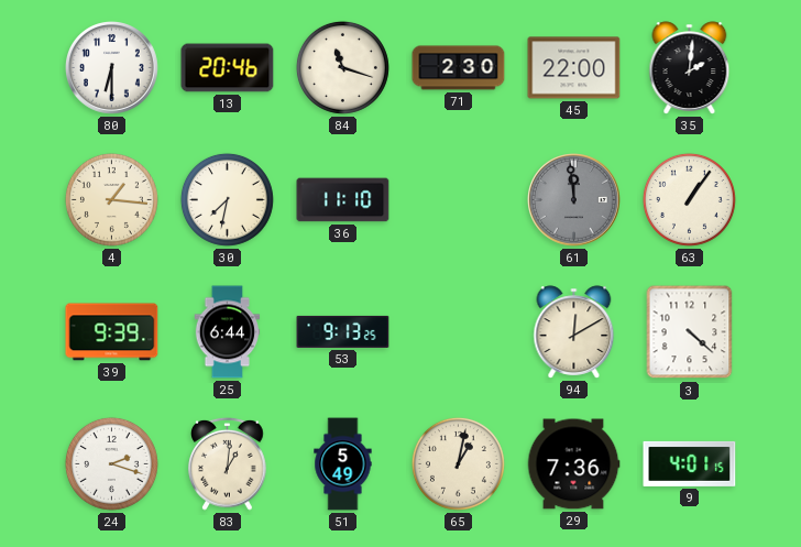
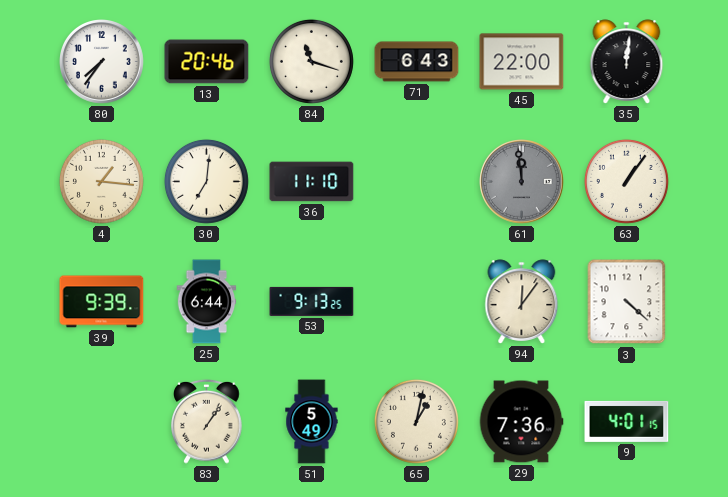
80: 6:30 -> 7:36
71: 2:30 -> 6:43
35: 2:01 -> 12:01
30: 7:32 -> 7:01
94: 12:10 -> 12:06
24: 2:18 -> none
83: 1:01 -> 1:06
